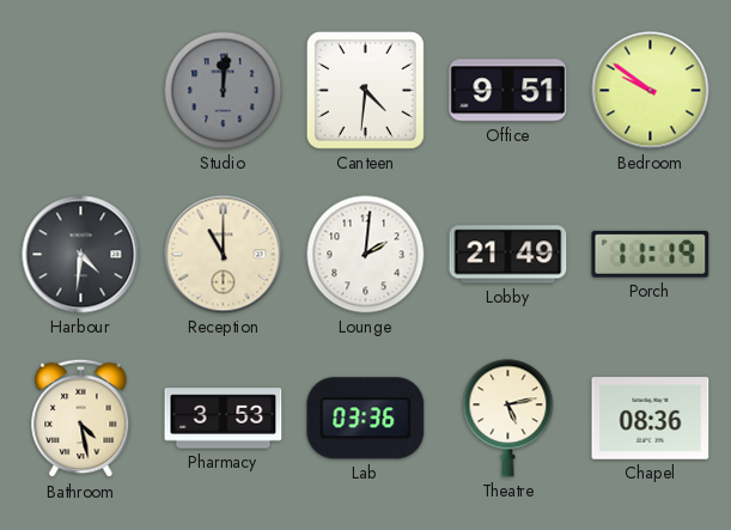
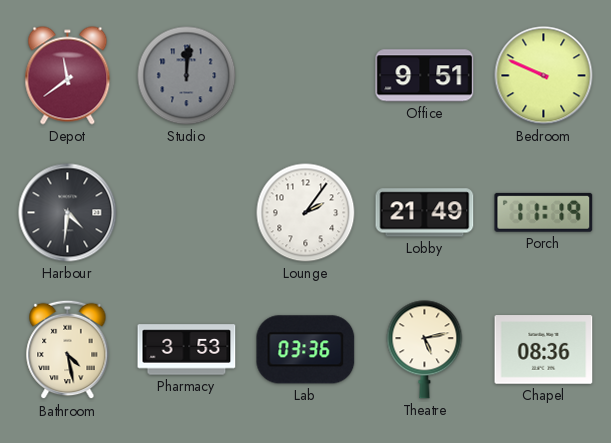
Depot: none -> 11:39
Canteen: 4:31 -> none
Bedroom: 9:51 -> 9:49
Reception: 11:00 -> none
Lounge: 2:01 -> 2:06
